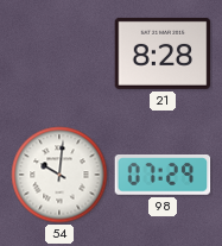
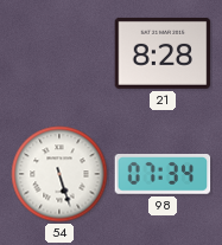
54: 10:01 -> 5:27
98: 07:29 -> 07:34
